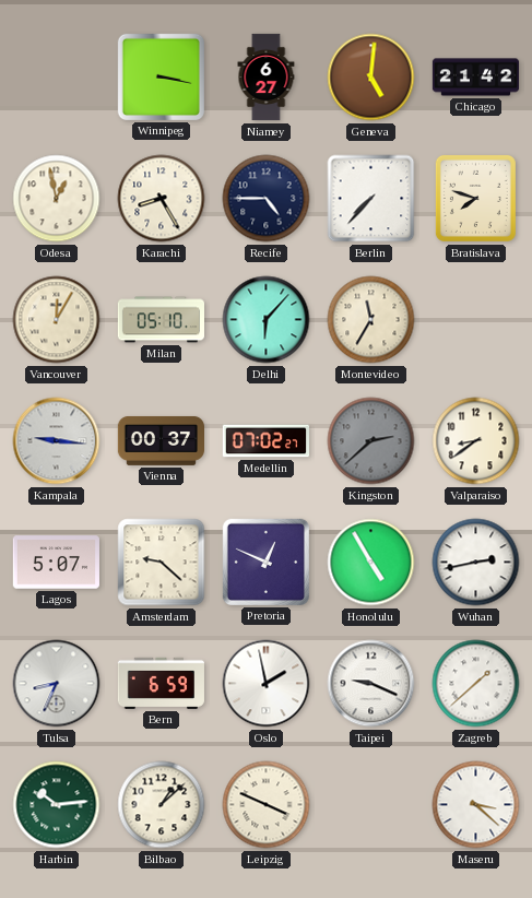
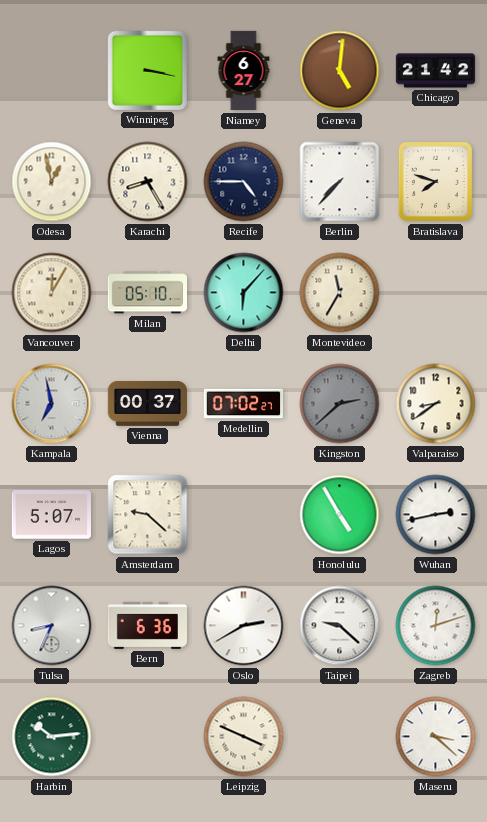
Kampala: 9:16 -> 6:58
Pretoria: 12:49 -> none
Bern: 6:59 -> 6:36
Oslo: 1:58 -> 2:40
Taipei: 9:19 -> 9:22
Zagreb: 1:38 -> 12:12
Bilbao: 1:08 -> none
